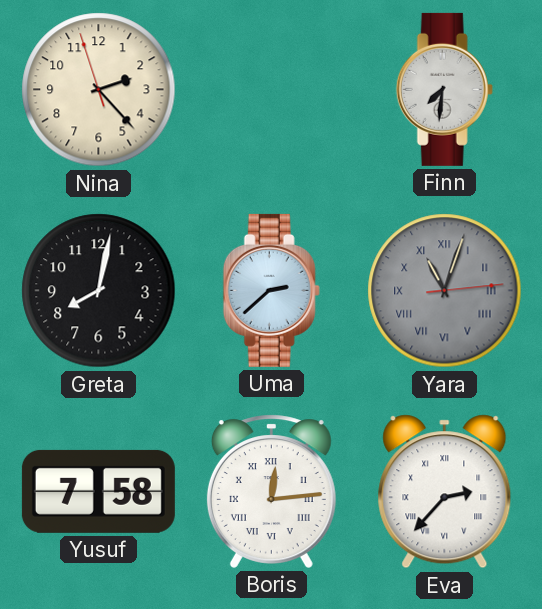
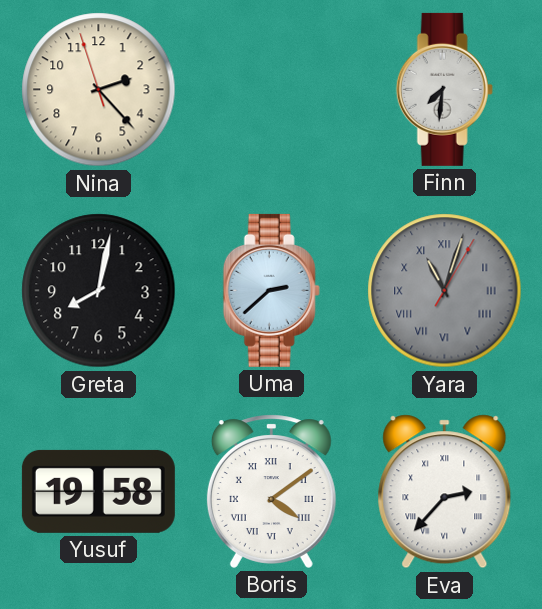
Yara: 11:03:14 -> 11:03:05
Yusuf: 7:58 -> 19:58
Boris: 12:14 -> 4:09
